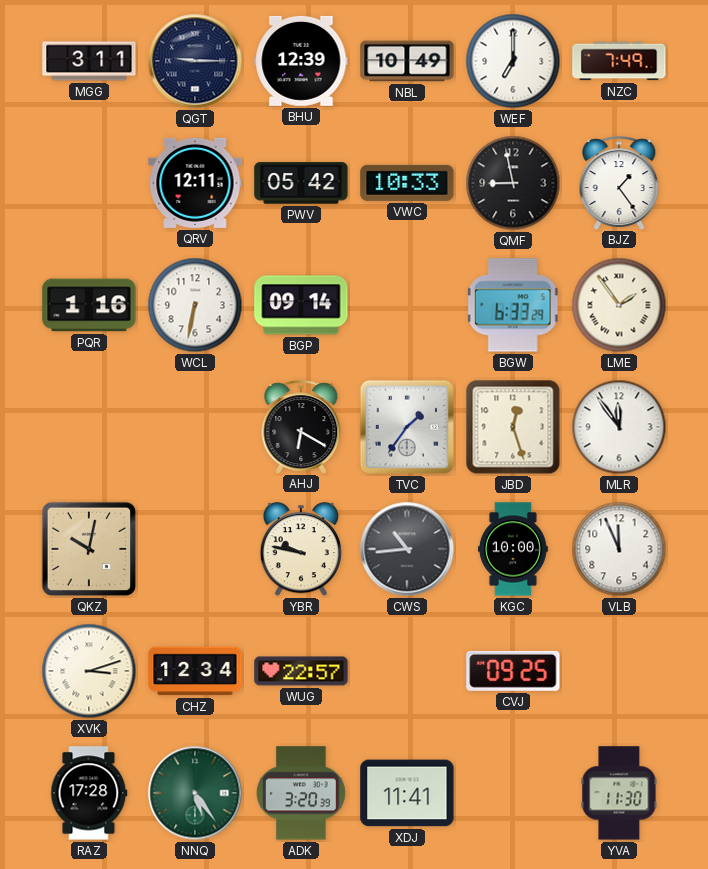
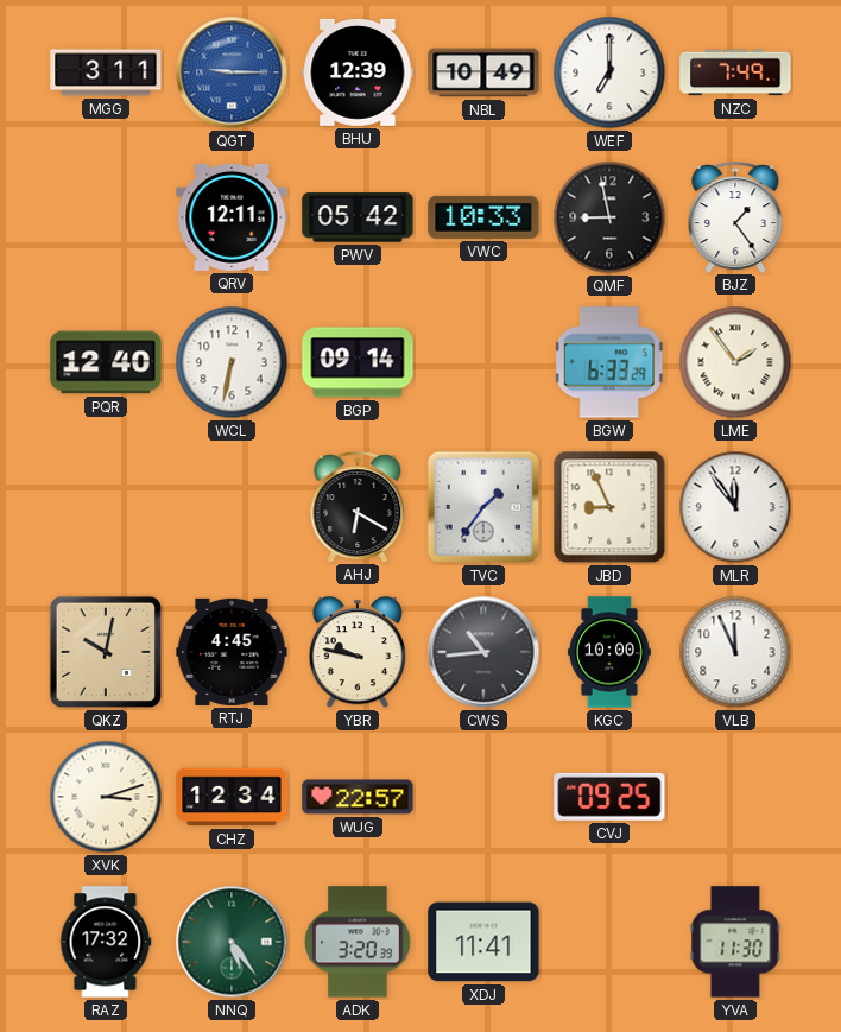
QGT dial: navy -> blue
PQR: 1:16 -> 12:40
JBD: 12:27 -> 8:56
RTJ: none -> 4:45
RAZ: 17:28 -> 17:32
